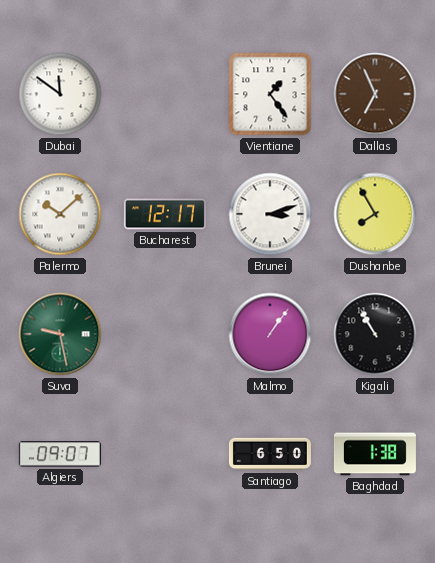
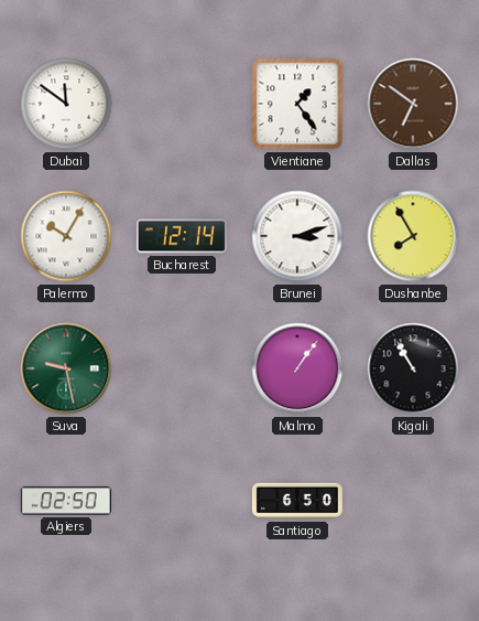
Dallas: 6:56 -> 6:51
Palermo: 10:08 -> 10:05
Bucharest: 12:17 -> 12:14
Algiers: 09:07 -> 02:50
Baghdad: 1:38 -> none
